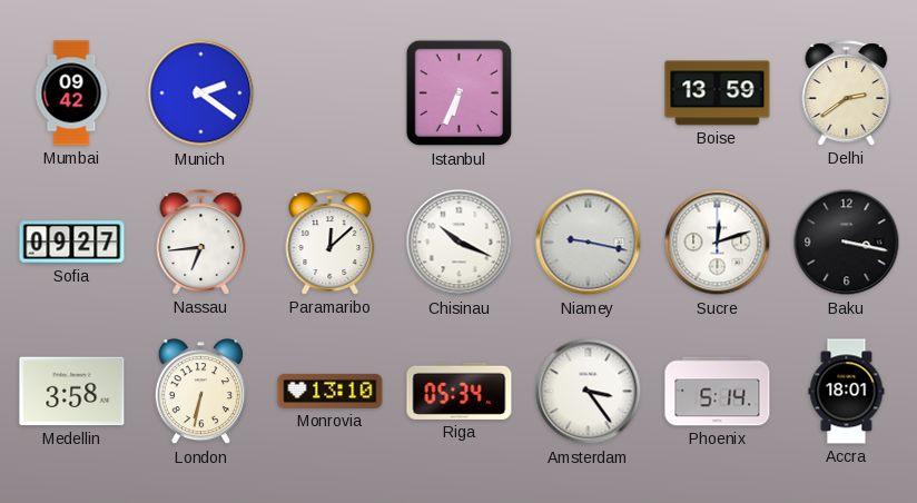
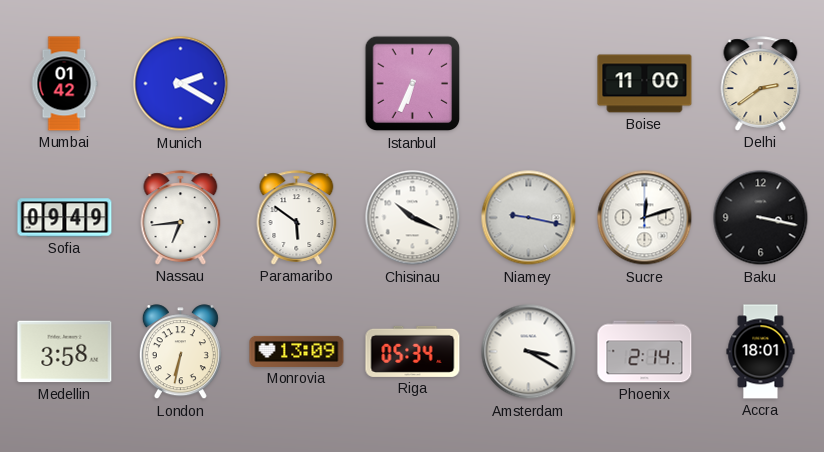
Mumbai: 09:42 -> 01:42
Munich: 2:21 -> 2:20
Boise: 13:59 -> 11:00
Sofia: 09:27 -> 09:49
Paramaribo: 12:08 -> 5:51
Monrovia: 13:10 -> 13:09
Amsterdam: 3:24 -> 3:20
Phoenix: 5:14 -> 2:14
